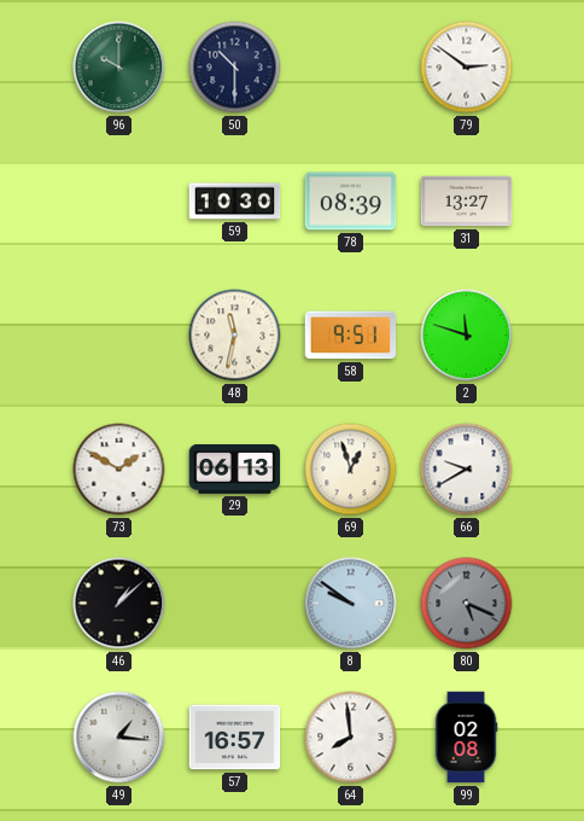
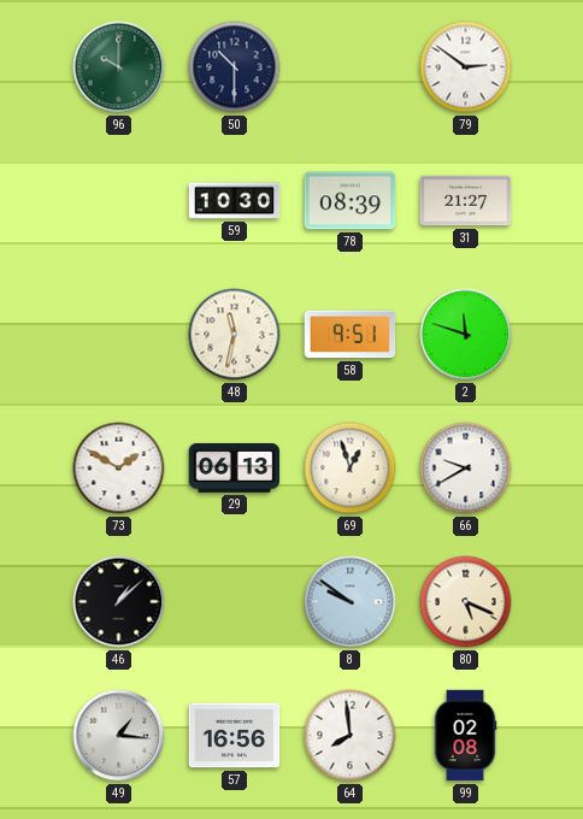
31: 13:27 -> 21:27
80 dial: grey -> cream
57: 16:57 -> 16:56
